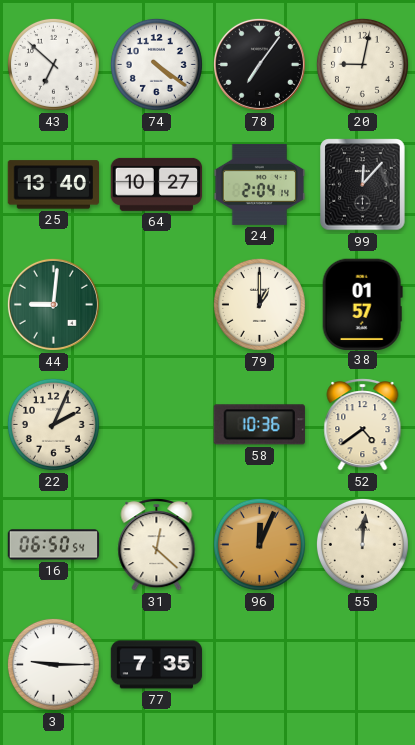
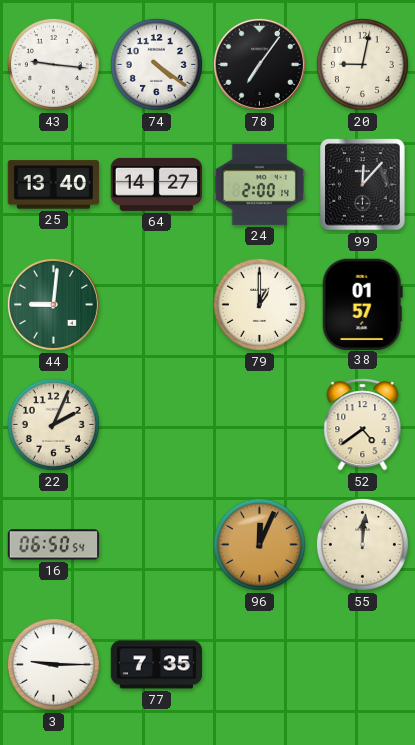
43: 6:52 -> 9:16
64: 10:27 -> 14:27
24: 2:04 -> 2:00
58: 10:36 -> none
31: 12:22 -> none
